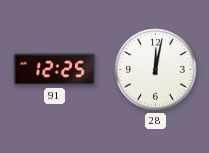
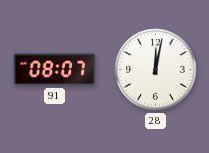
91: 12:25 -> 08:07
